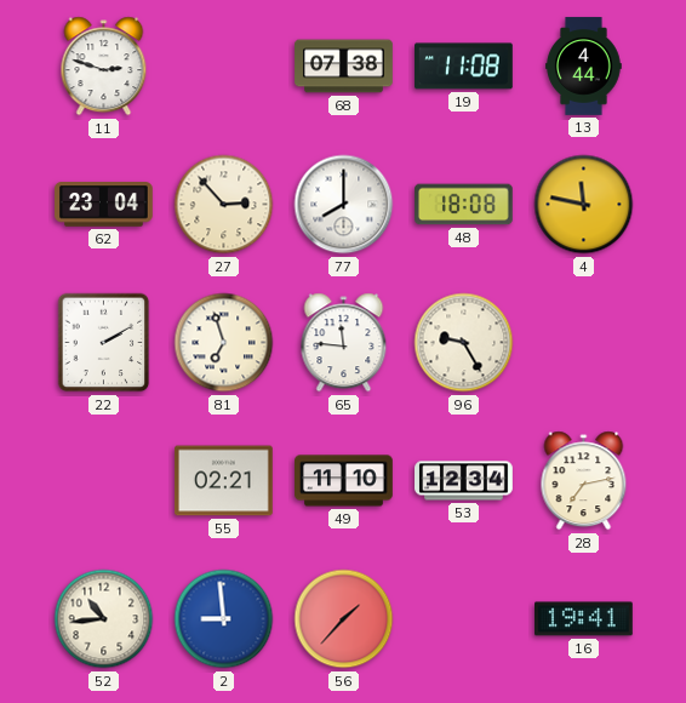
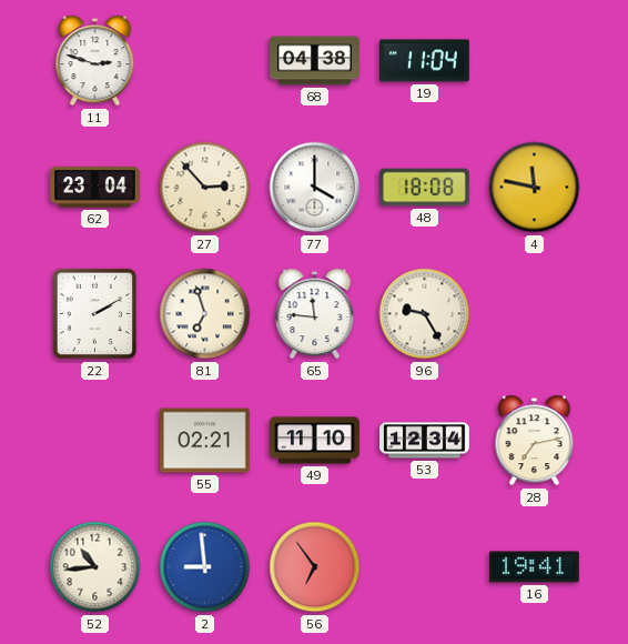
68: 07:38 -> 04:38
19: 11:08 -> 11:04
13: 4:44 -> none
77: 8:00 -> 4:00
56: 1:37 -> 6:54
